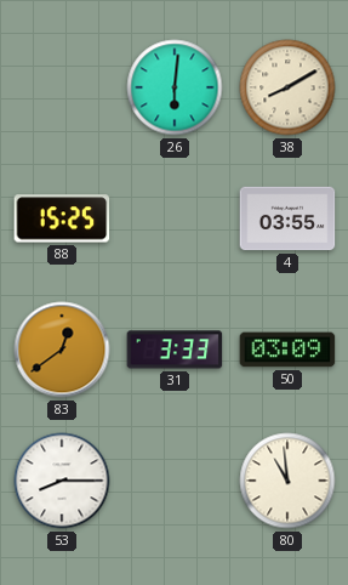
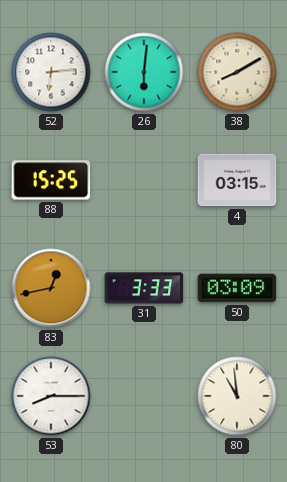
52: none -> 6:14
4: 03:55 -> 03:15
83: 12:39 -> 12:43
